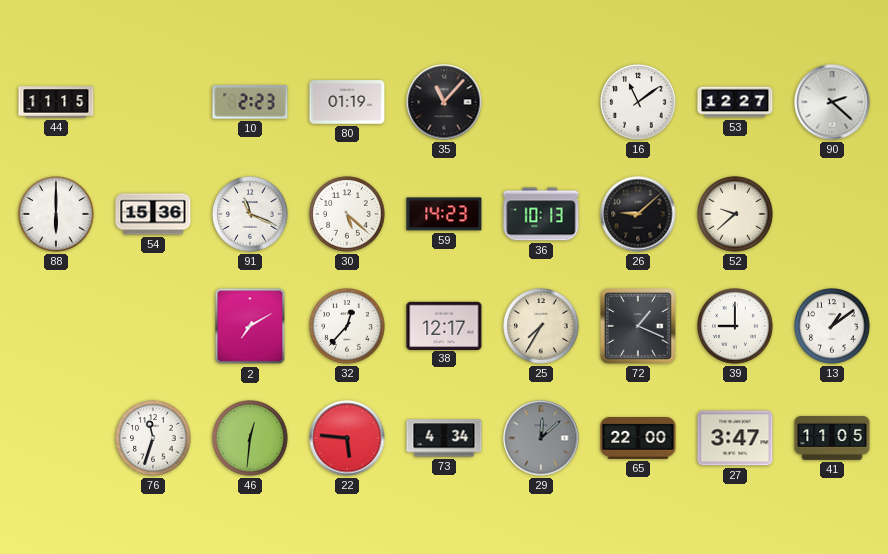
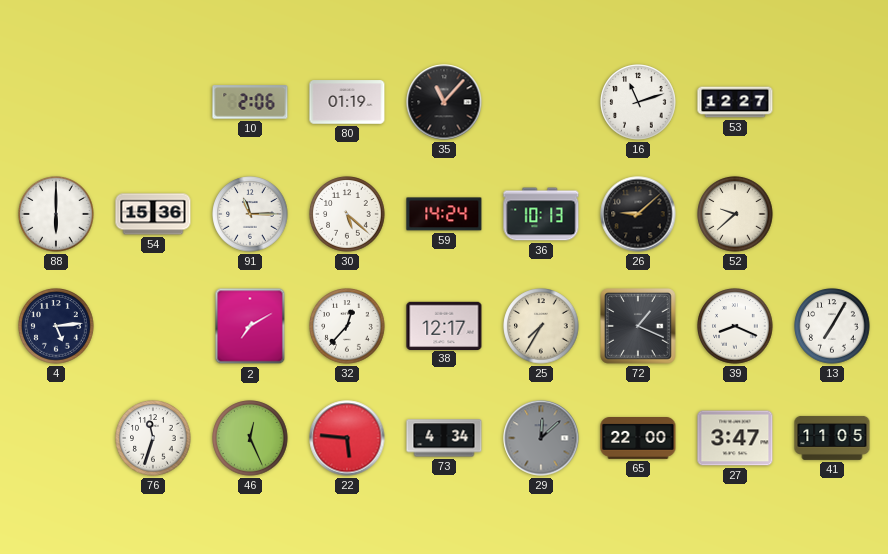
44: 11:15 -> none
10: 2:23 -> 2:06
16: 11:09 -> 11:12
90: 2:22 -> none
91: 11:19 -> 11:15
59: 14:23 -> 14:24
4: none -> 5:14
39: 9:00 -> 8:19
13: 1:09 -> 7:05
46: 12:31 -> 12:26
